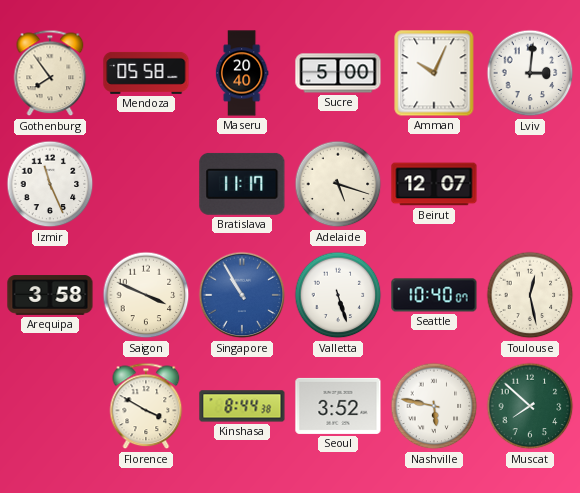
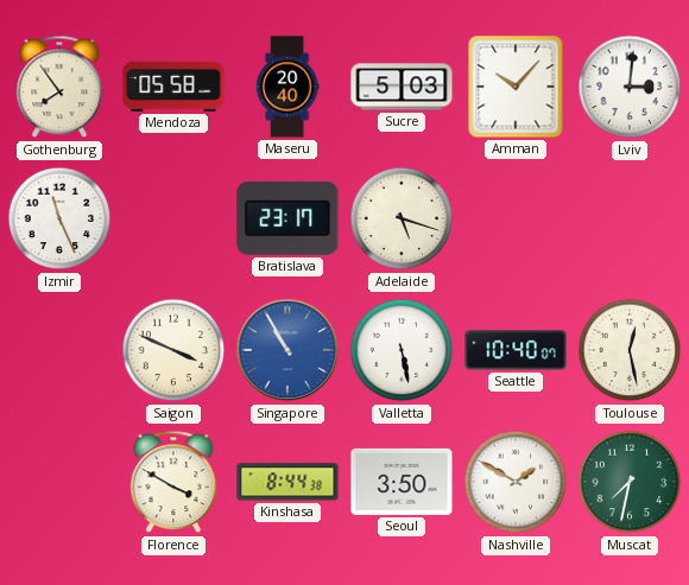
Sucre: 5:00 -> 5:03
Amman: 10:04 -> 10:07
Bratislava: 11:17 -> 23:17
Beirut: 12:07 -> none
Arequipa: 3:58 -> none
Valletta: 5:27 -> 5:28
Seoul: 3:52 -> 3:50
Nashville: 5:47 -> 1:50
Muscat: 7:52 -> 7:32
